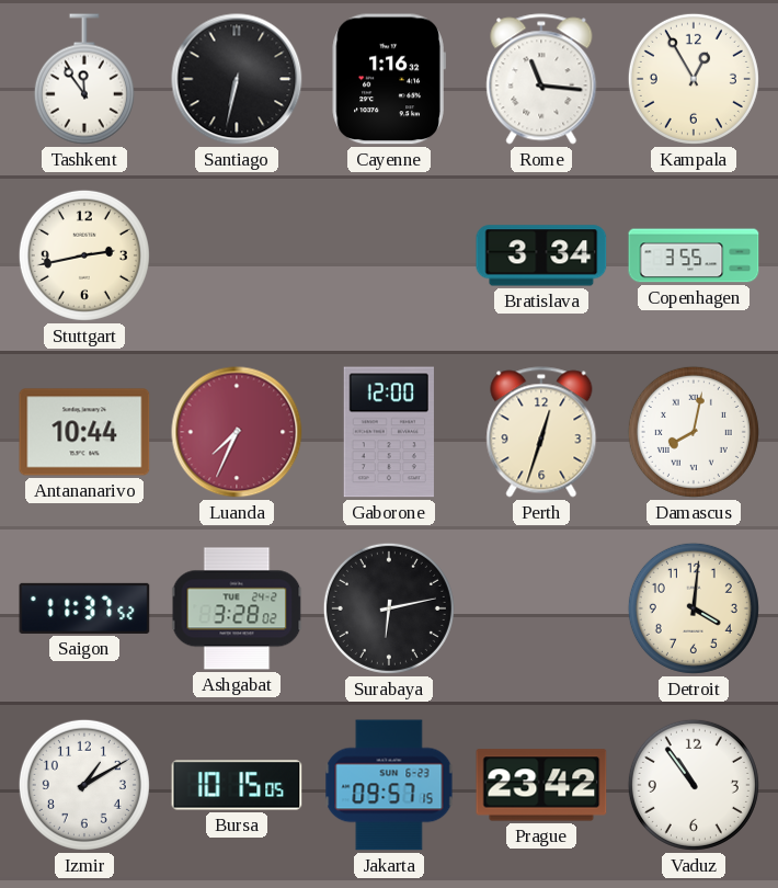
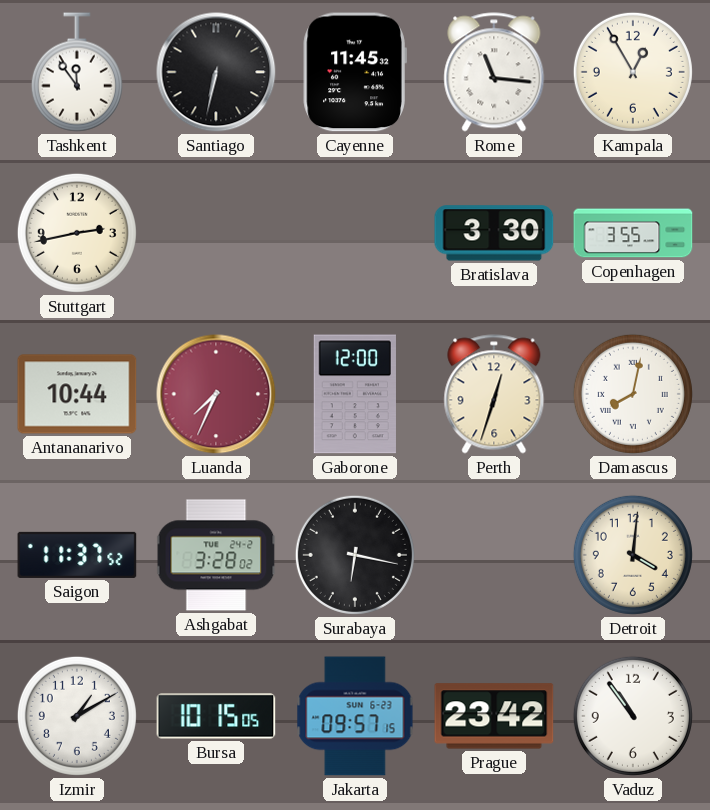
Cayenne: 1:16 -> 11:45
Bratislava: 3:34 -> 3:30
Surabaya: 6:13 -> 6:17
